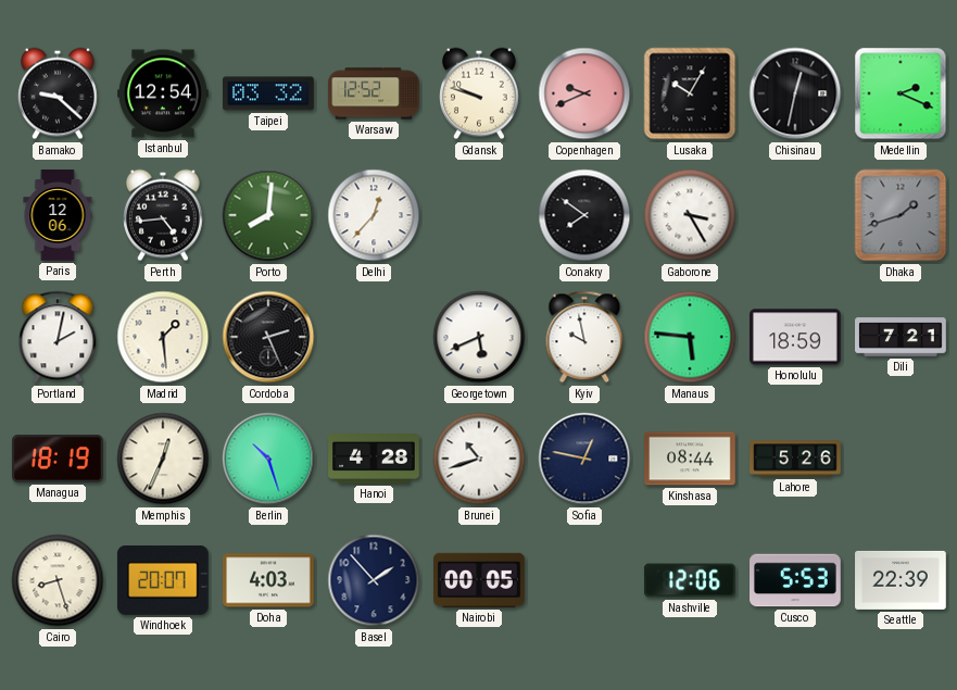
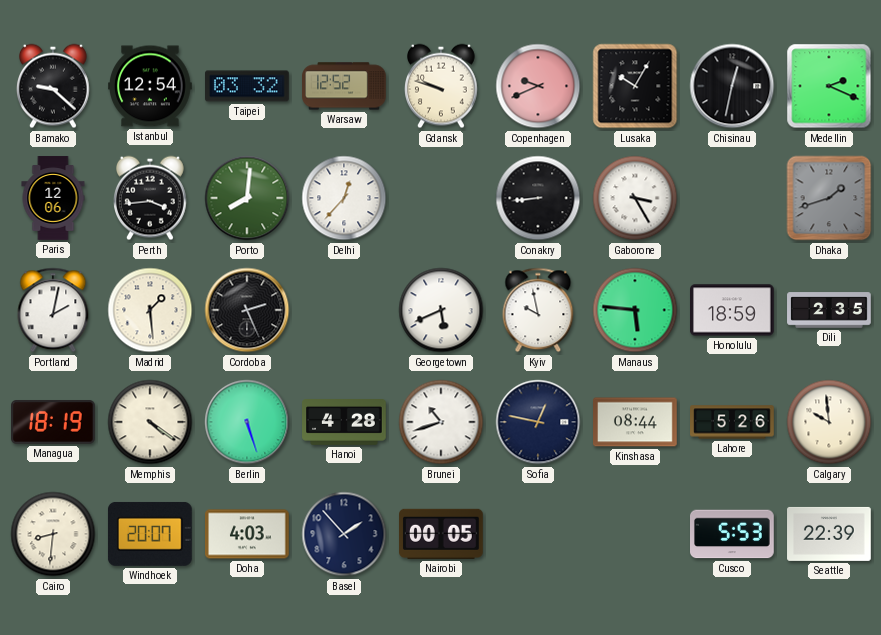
Perth: 4:44 -> 3:44
Conakry: 7:51 -> 8:44
Dili: 7:21 -> 2:35
Memphis: 12:34 -> 4:21
Berlin: 10:27 -> 5:27
Calgary: none -> 9:59
Cairo: 8:27 -> 8:31
Nashville: 12:06 -> none
